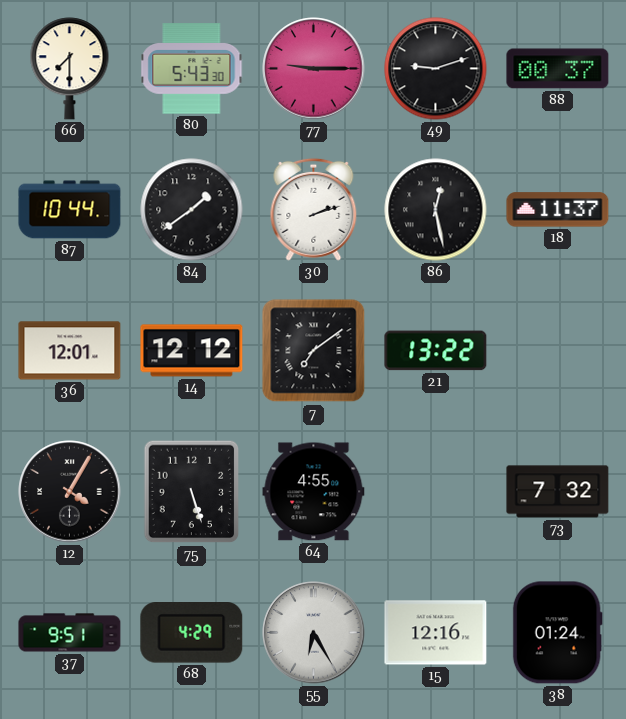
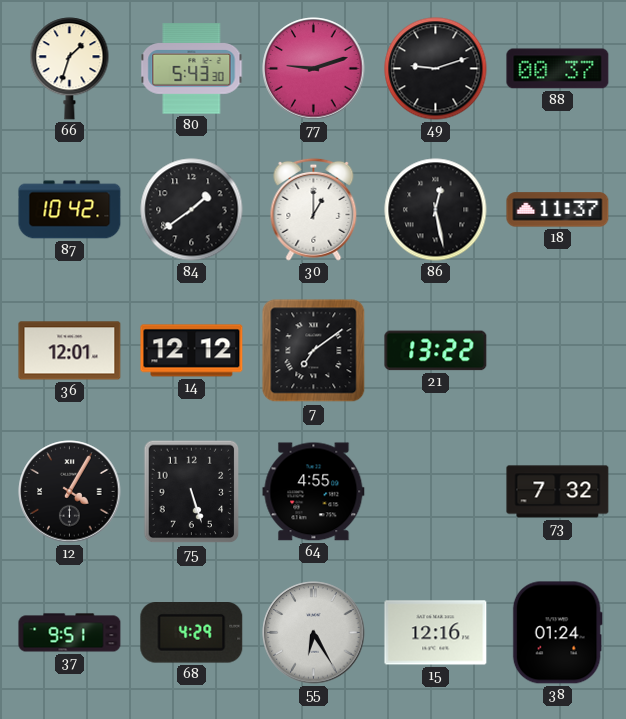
66: 7:30 -> 1:33
77: 9:15 -> 9:12
87: 10:44 -> 10:42
30: 2:12 -> 1:00
